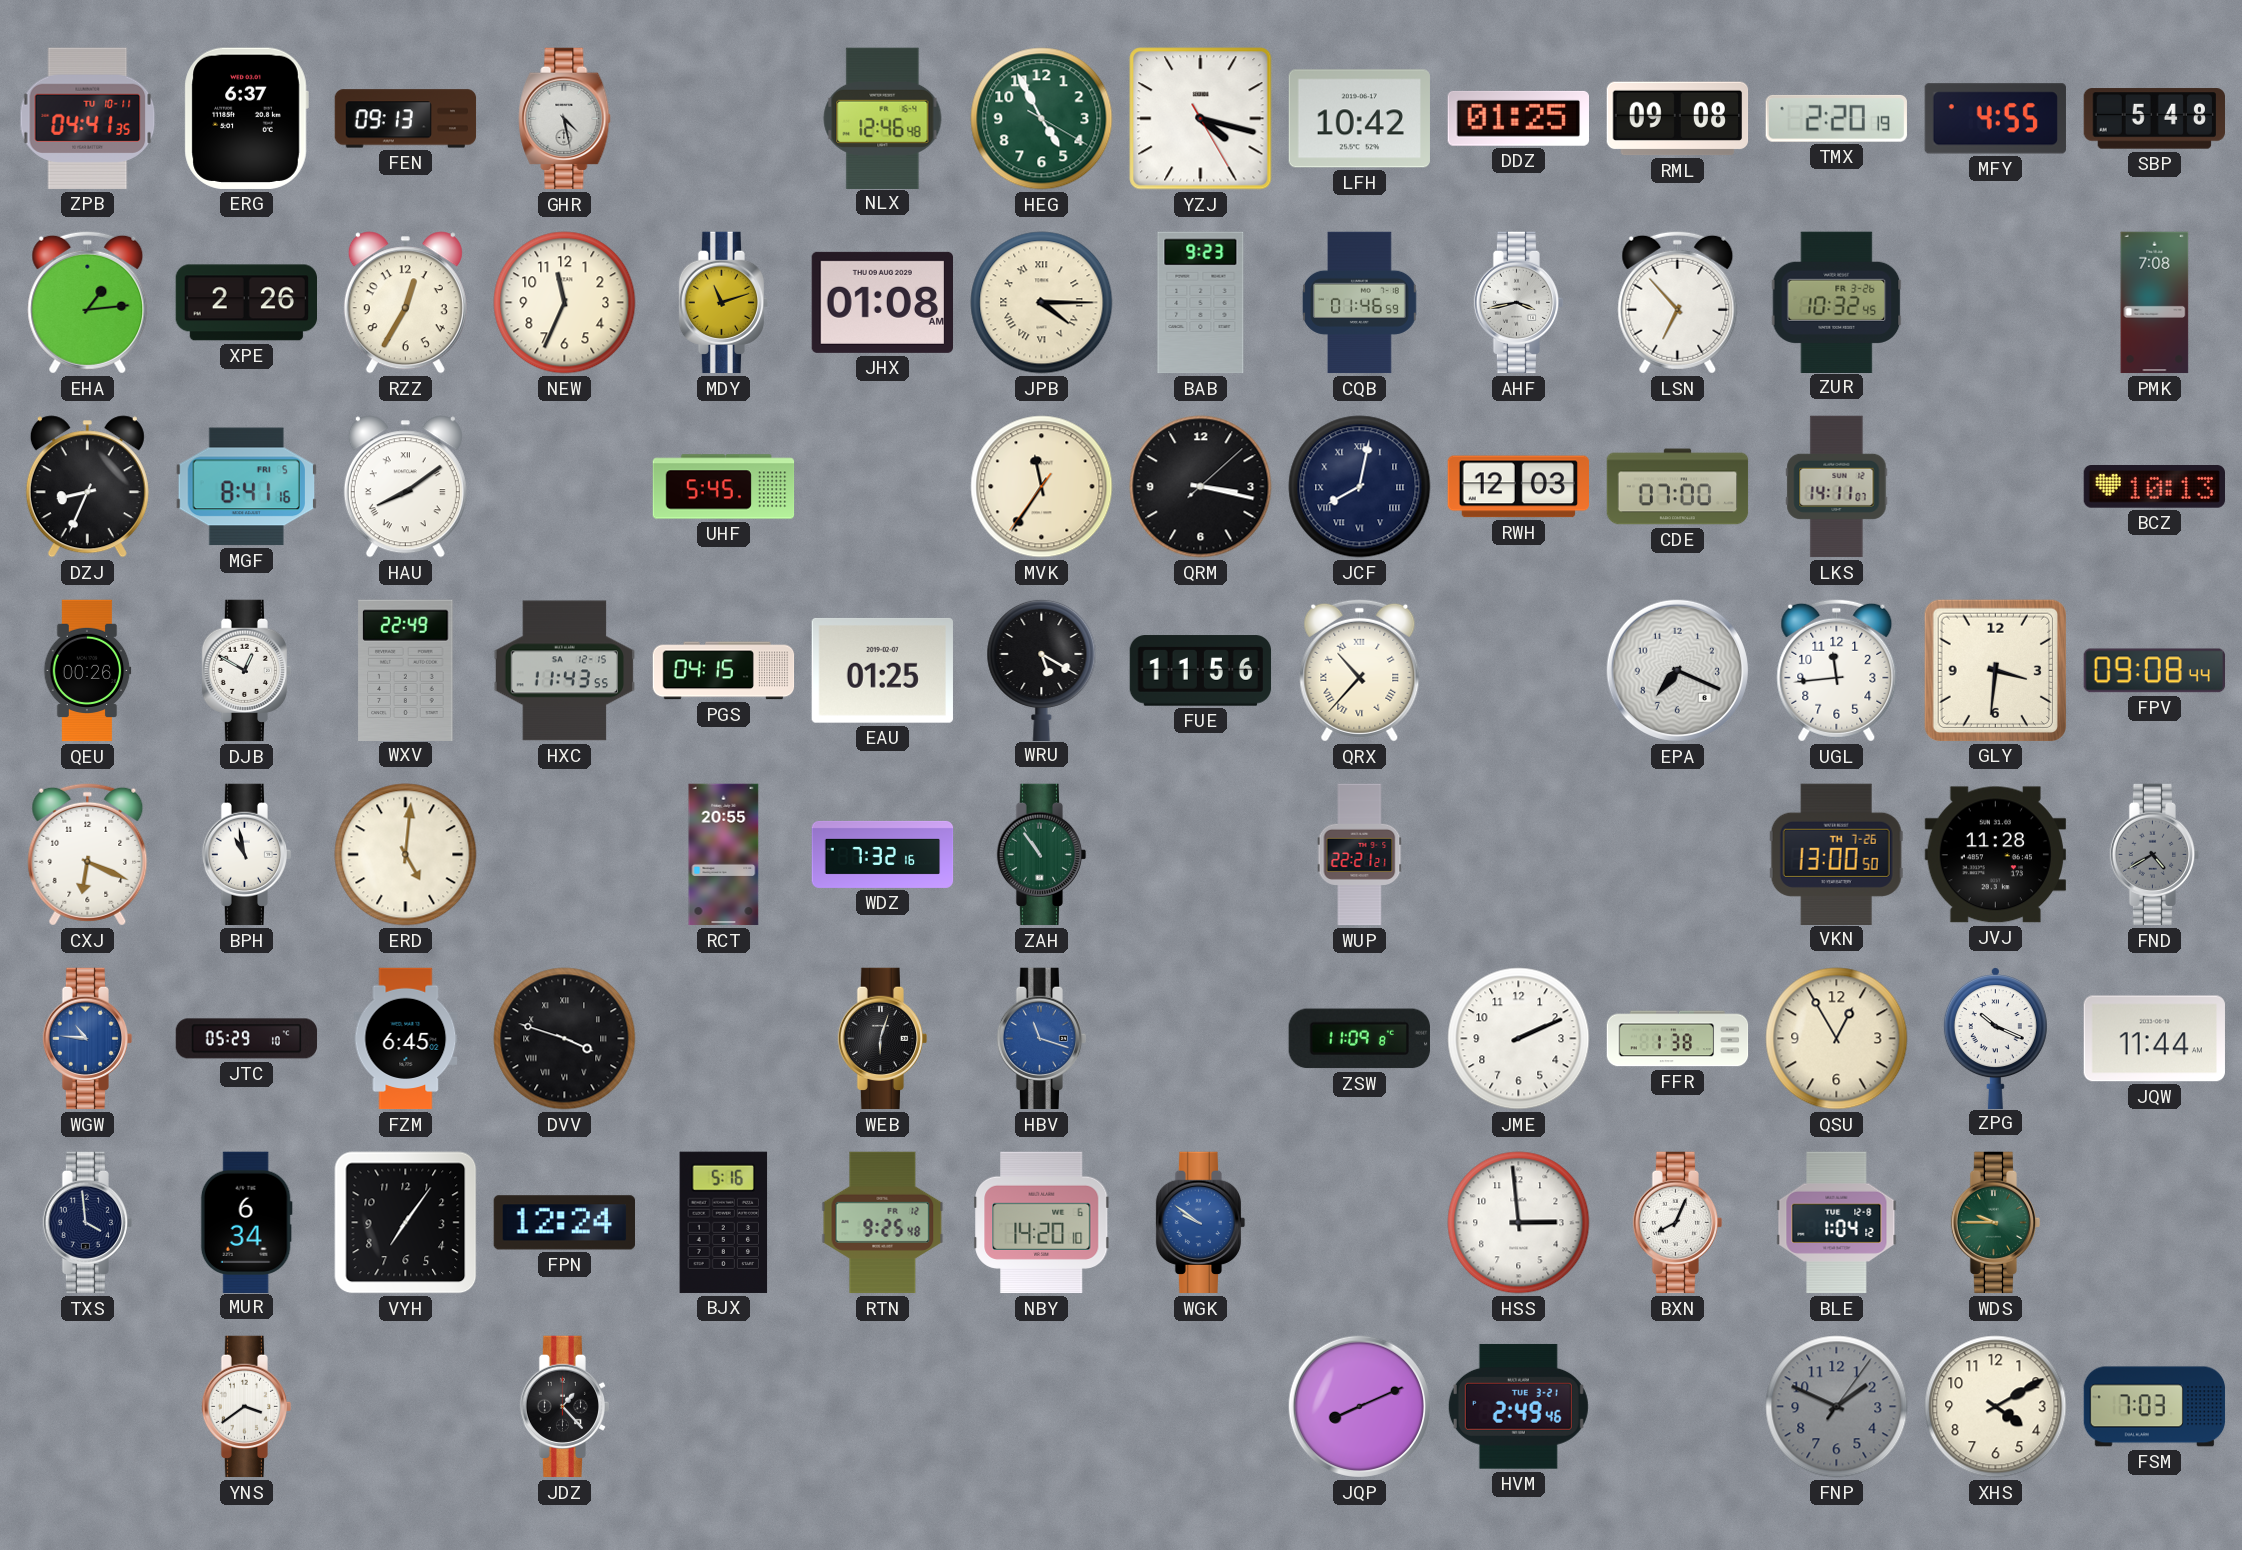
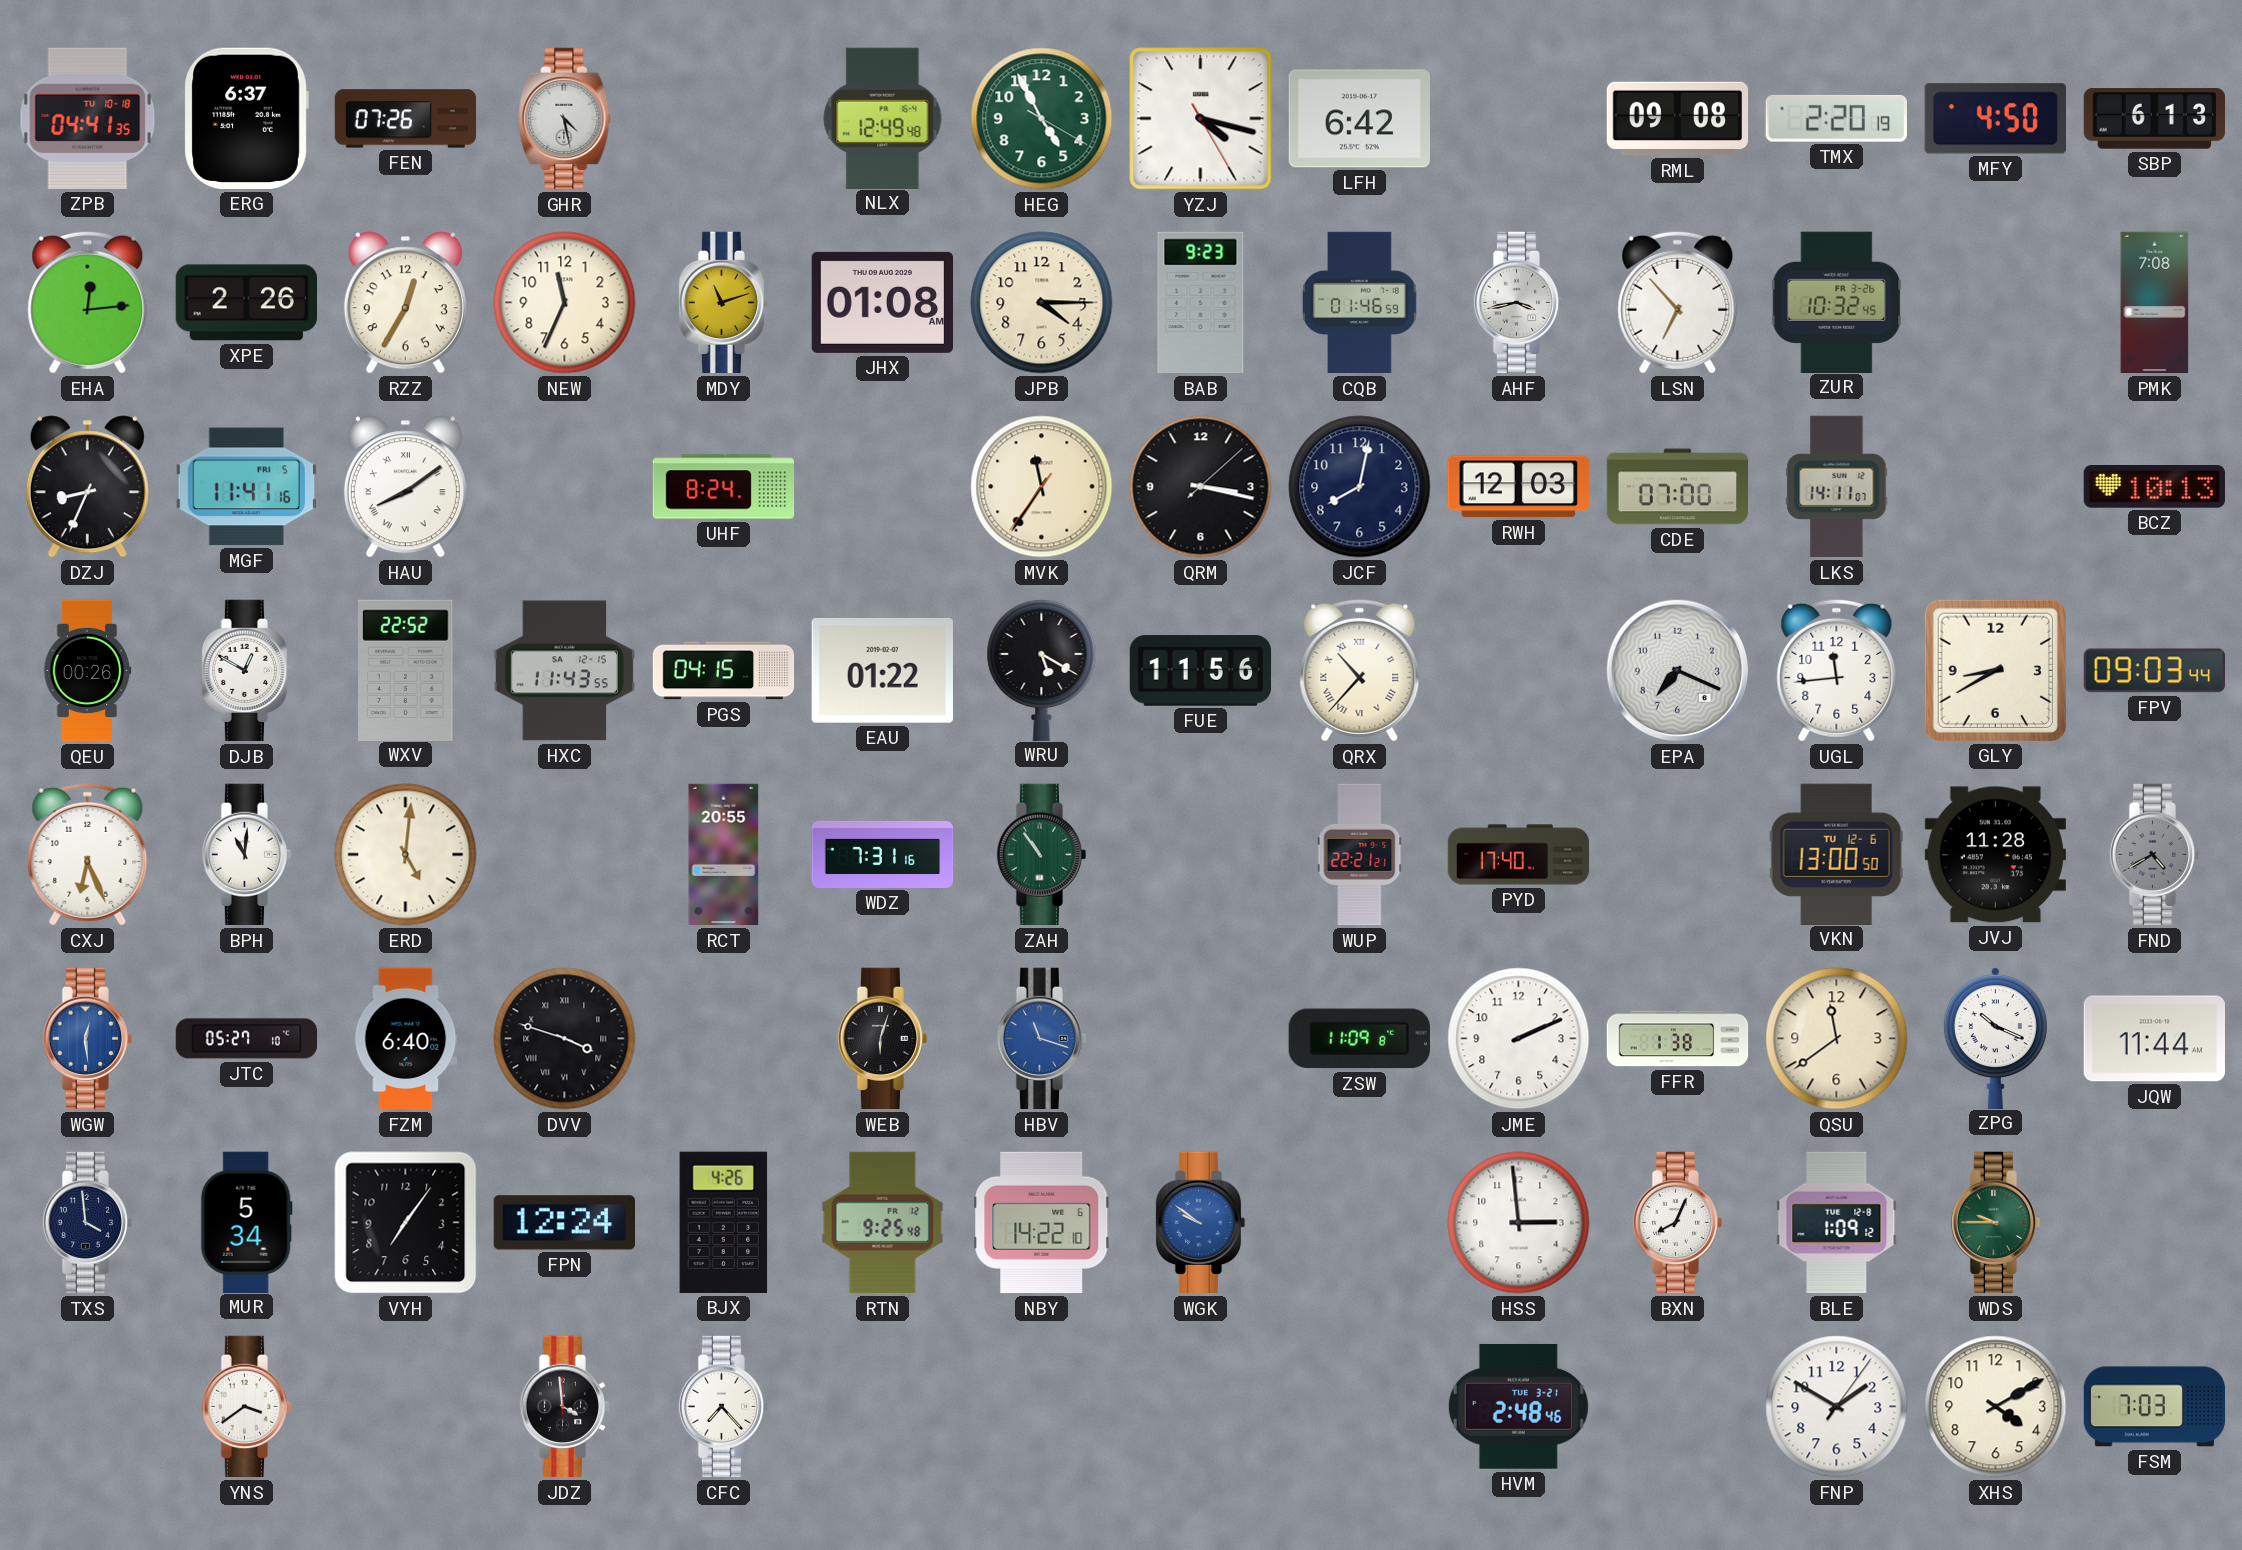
ZPB date: TU 10-11 -> TU 10-18
FEN: 09:13 -> 07:26
NLX: 12:46 -> 12:49
LFH: 10:42 -> 6:42
DDZ: 01:25 -> none
MFY: 4:55 -> 4:50
SBP: 5:48 -> 6:13
EHA: 1:14 -> 12:14
JPB numerals: Roman -> Arabic
MGF: 8:41 -> 11:41
UHF: 5:45 -> 8:24
JCF numerals: Roman -> Arabic
WXV: 22:49 -> 22:52
EAU: 01:25 -> 01:22
GLY: 3:31 -> 8:40
FPV: 09:08 -> 09:03
CXJ: 6:19 -> 6:26
BPH: 10:58 -> 11:01
WDZ: 7:32 -> 7:31
PYD: none -> 17:40
VKN date: TH 7-26 -> TU 12-6
WGW: 10:46 -> 12:29
JTC: 05:29 -> 05:27
FZM: 6:45 -> 6:40
QSU: 12:55 -> 11:39
MUR: 6:34 -> 5:34
BJX: 5:16 -> 4:26
NBY: 14:20 -> 14:22
BLE: 1:04 -> 1:09
JDZ: 1:23 -> 3:59
CFC: none -> 7:23
JQP: 8:11 -> none
HVM: 2:49 -> 2:48
FNP: 1:49 -> 1:50
FNP dial: grey -> white
